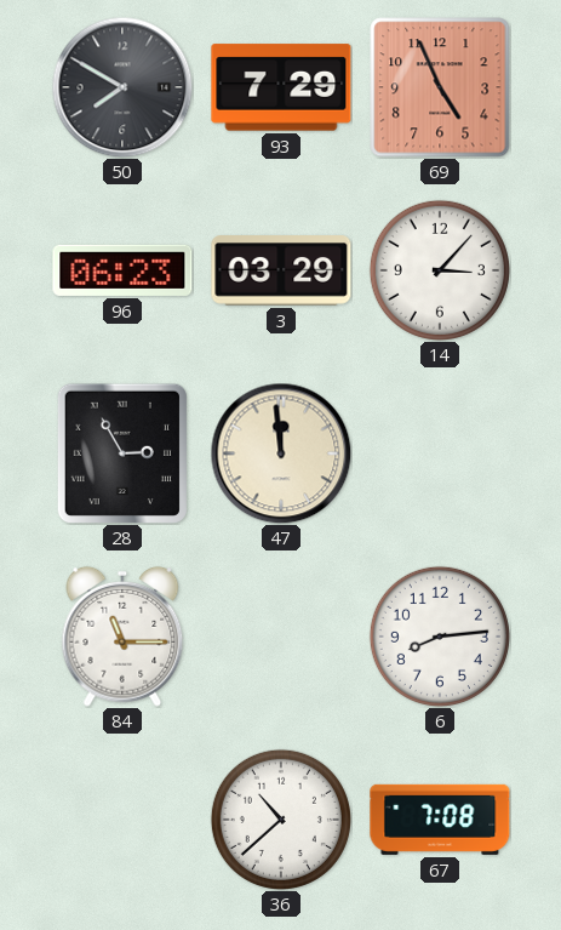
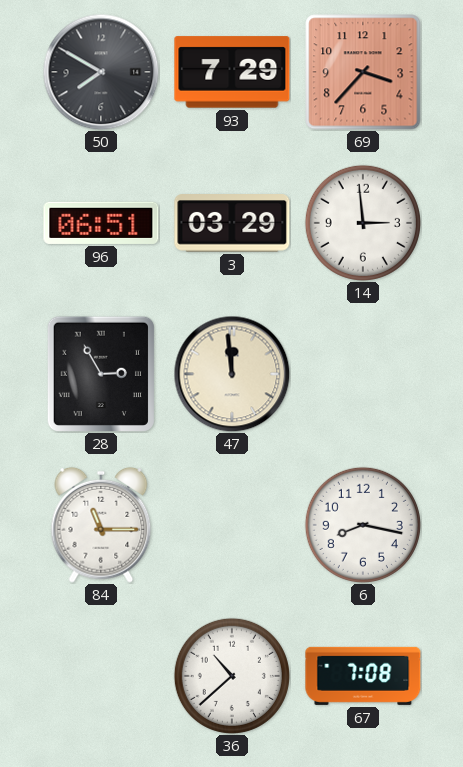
69: 4:56 -> 3:37
96: 06:23 -> 06:51
14: 3:07 -> 2:59
6: 8:14 -> 8:17
